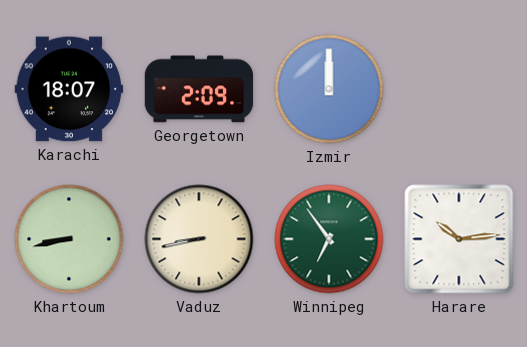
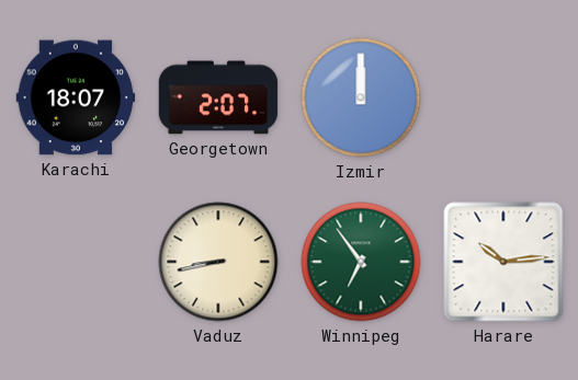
Georgetown: 2:09 -> 2:07
Khartoum: 8:43 -> none
